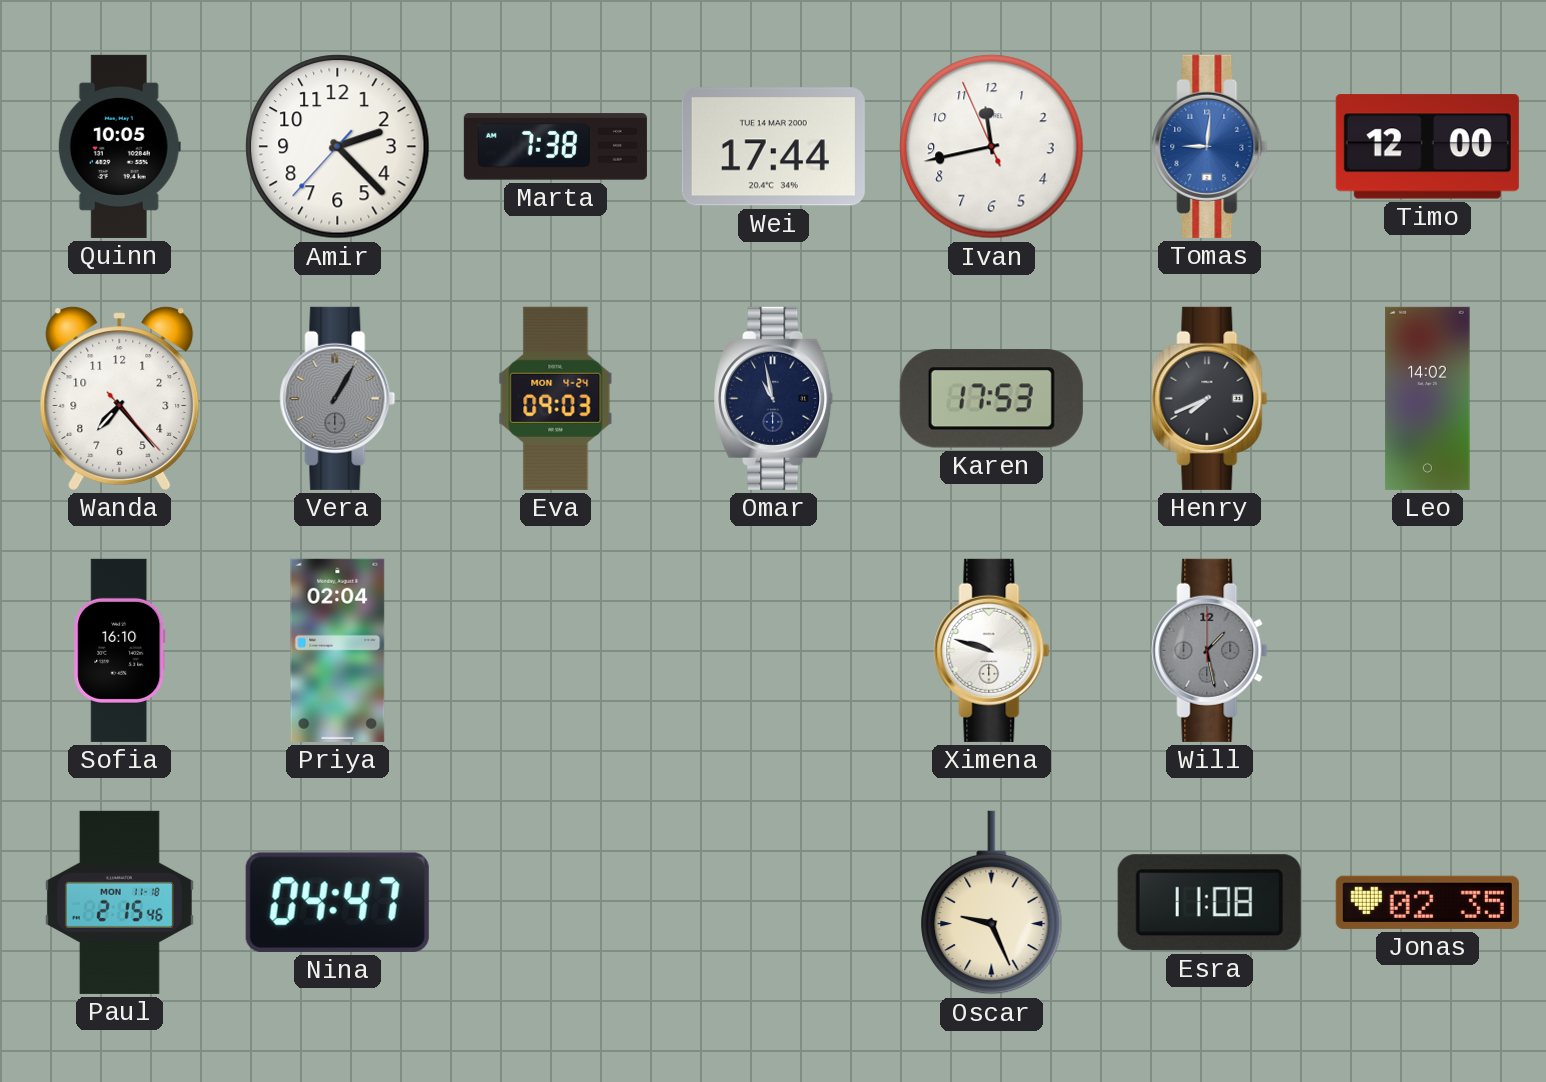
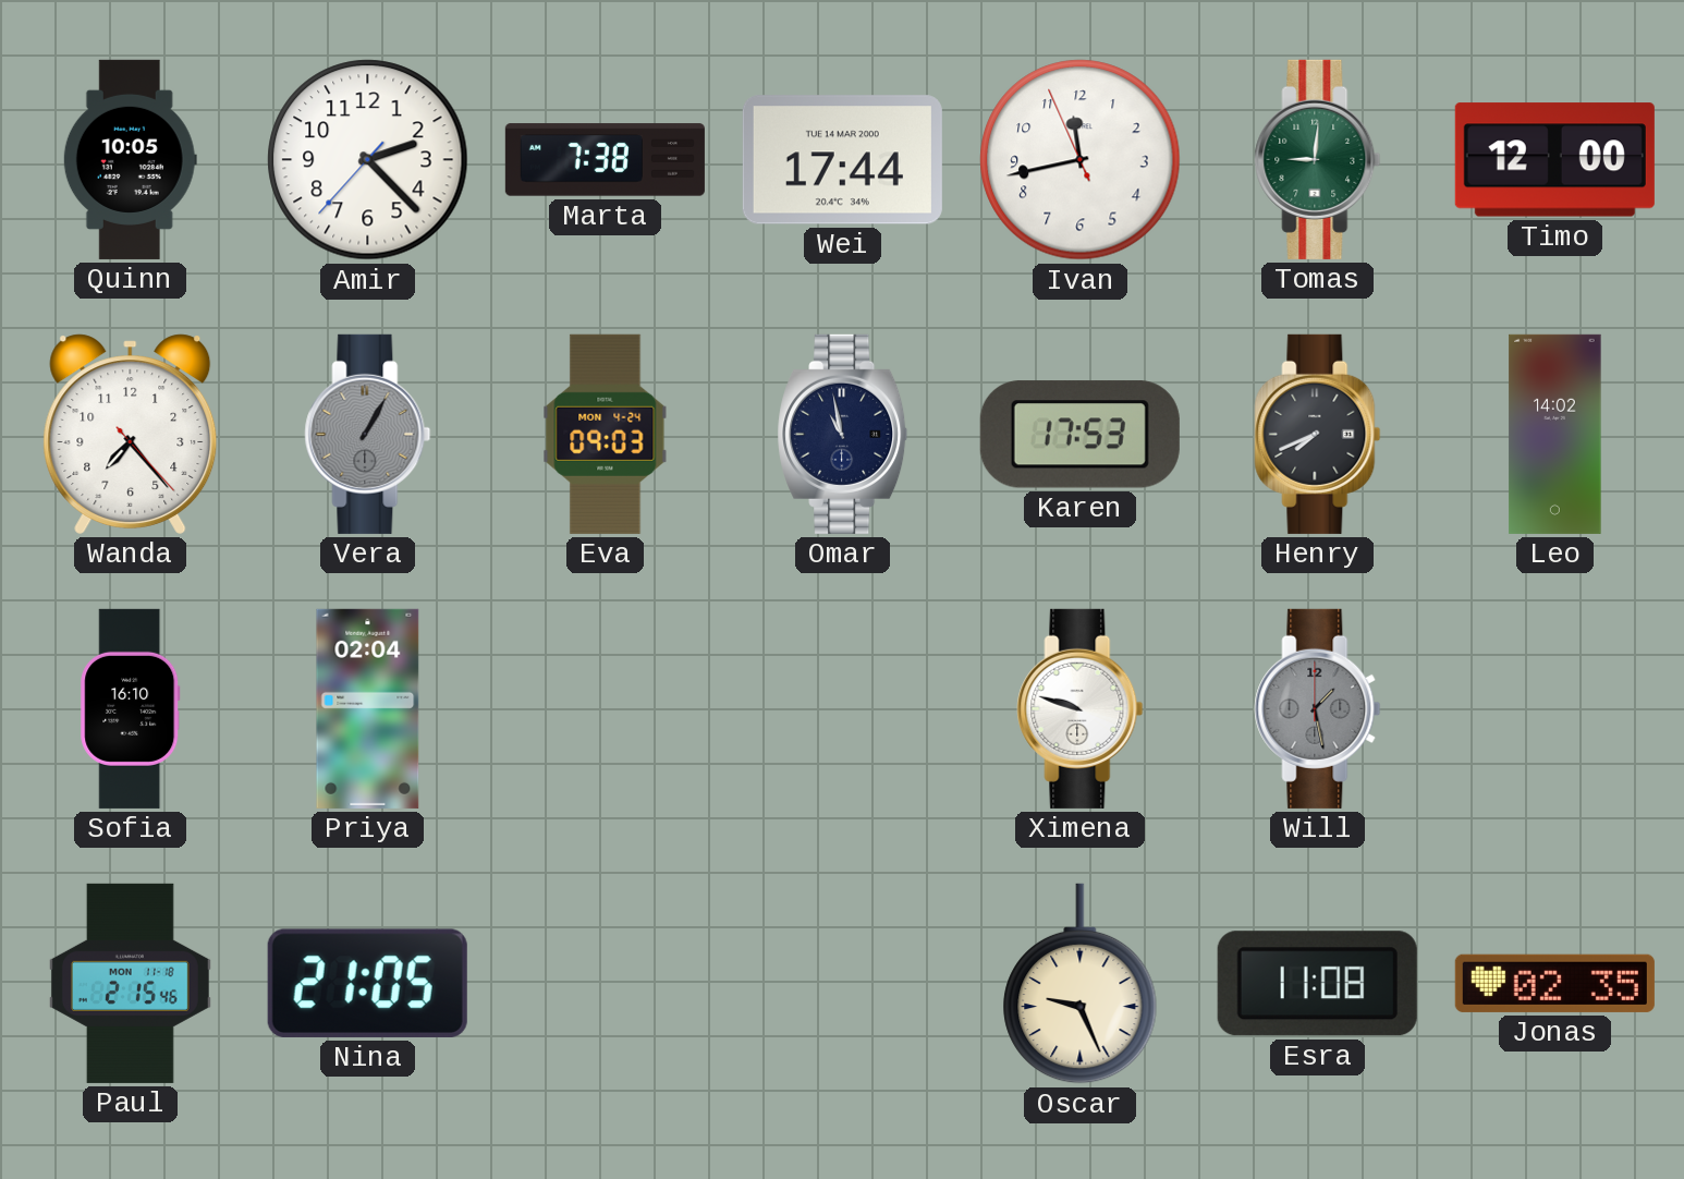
Tomas dial: blue -> green
Nina: 04:47 -> 21:05
